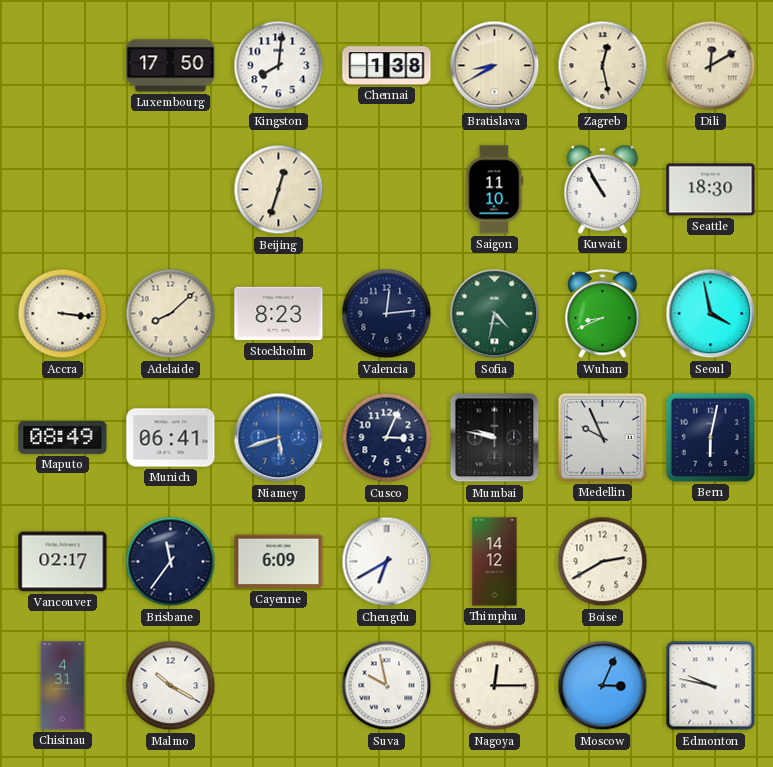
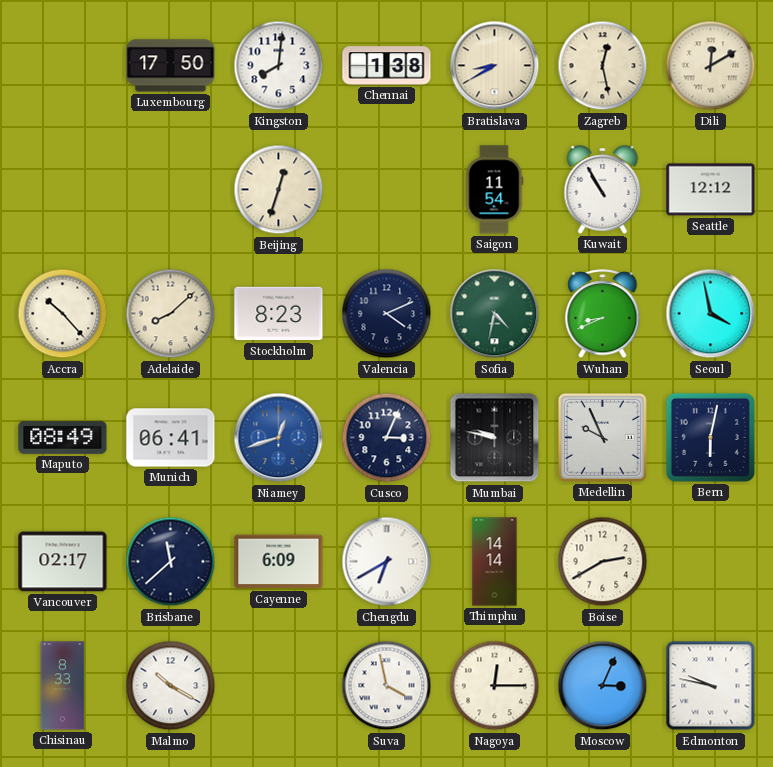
Saigon: 11:10 -> 11:54
Seattle: 18:30 -> 12:12
Accra: 3:16 -> 10:23
Valencia: 12:14 -> 4:11
Niamey: 5:42 -> 12:42
Brisbane: 11:36 -> 11:38
Thimphu: 14:12 -> 14:14
Chisinau: 4:31 -> 8:33
Suva: 9:58 -> 3:58
